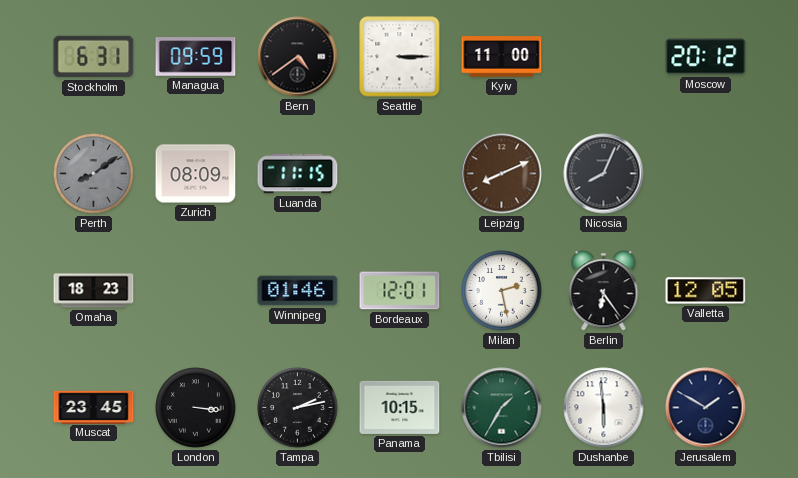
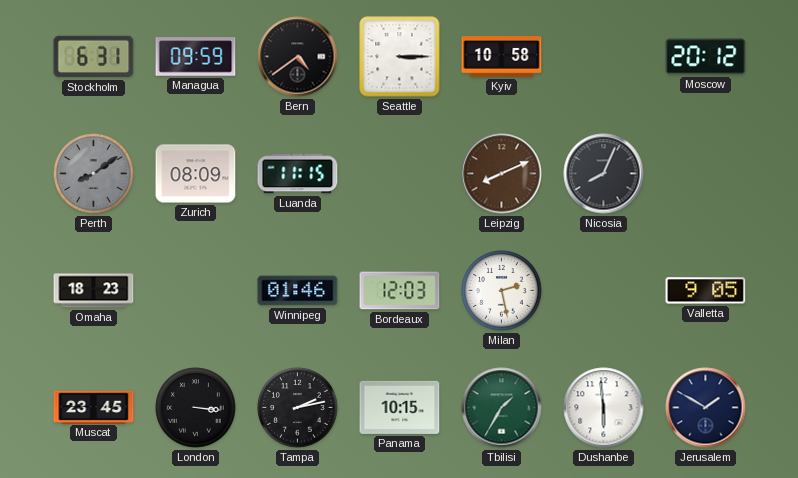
Kyiv: 11:00 -> 10:58
Bordeaux: 12:01 -> 12:03
Berlin: 6:24 -> none
Valletta: 12:05 -> 9:05
